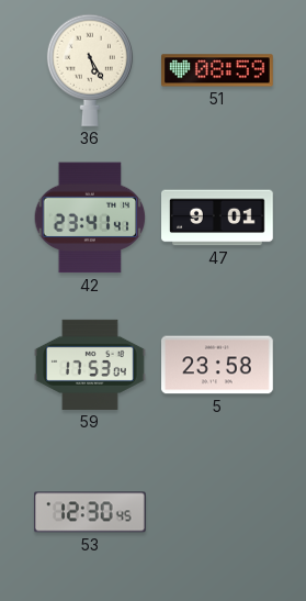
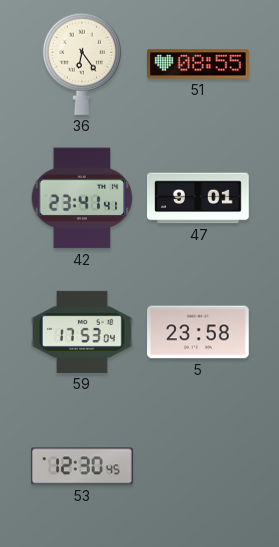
36: 5:25 -> 6:24
51: 08:59 -> 08:55
